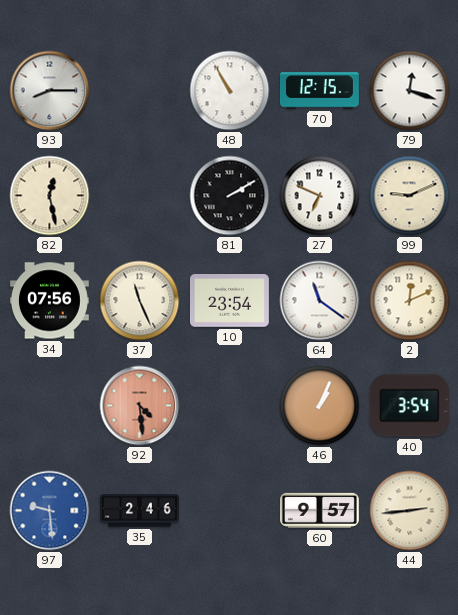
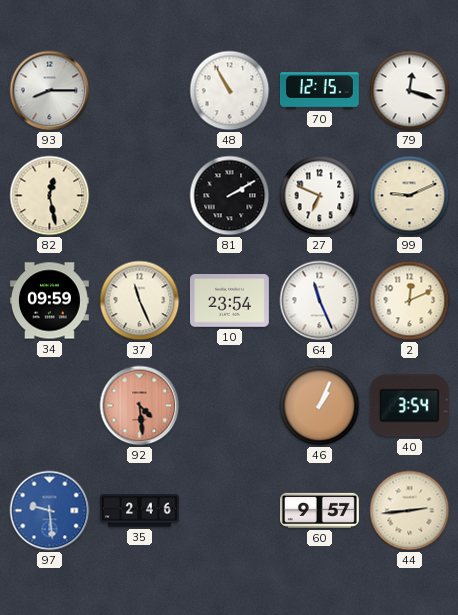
34: 07:56 -> 09:59
64: 11:21 -> 11:26
